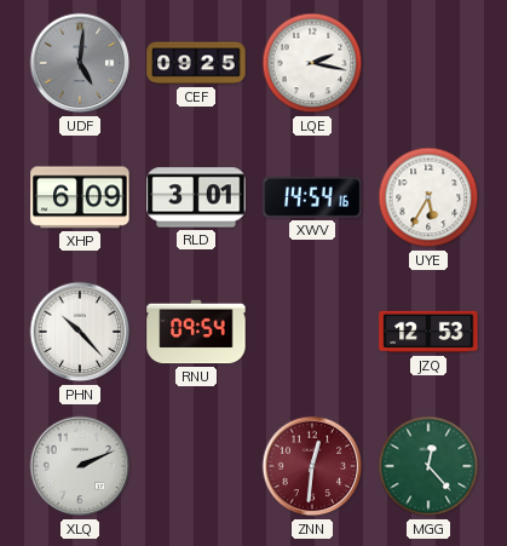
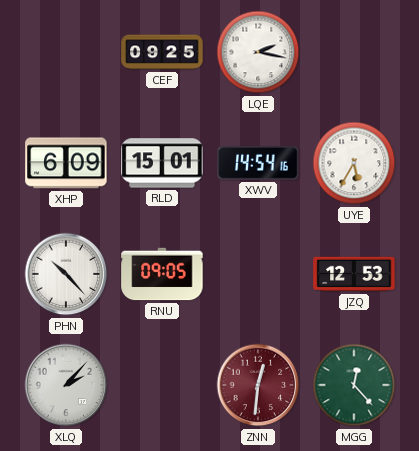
UDF: 5:01 -> none
RLD: 3:01 -> 15:01
RNU: 09:54 -> 09:05
XLQ: 2:11 -> 2:07
